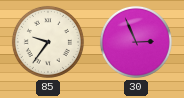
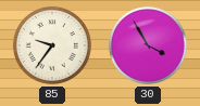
30: 2:56 -> 3:55
